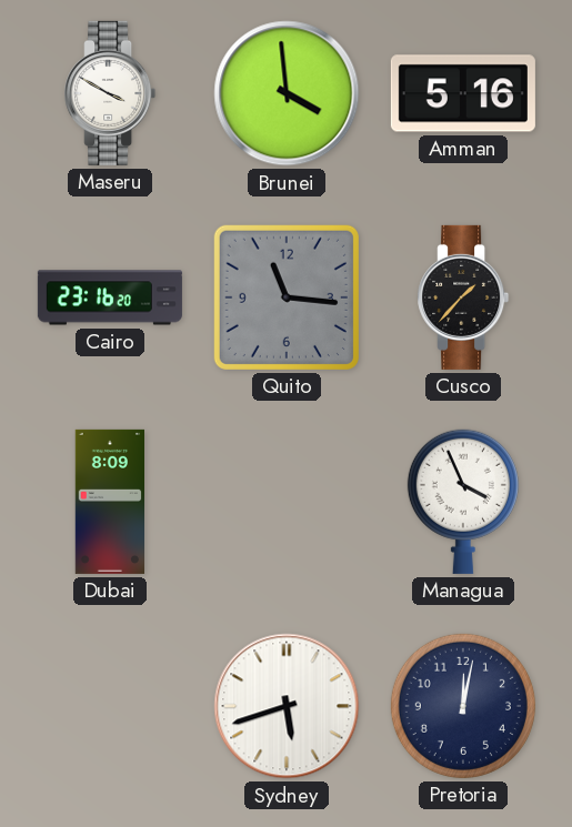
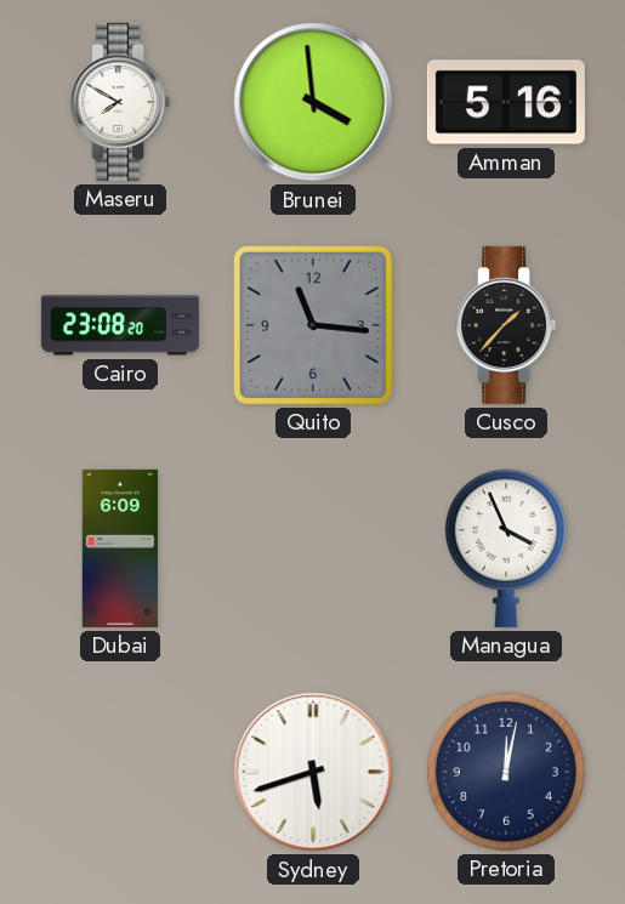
Maseru: 3:50 -> 7:50
Cairo: 23:16 -> 23:08
Dubai: 8:09 -> 6:09
